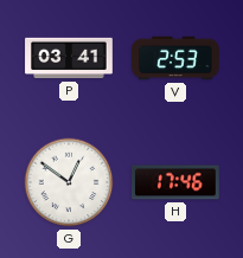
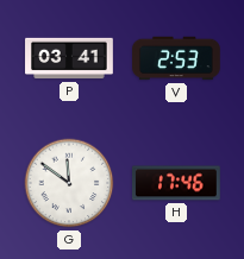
G: 12:51 -> 11:51
